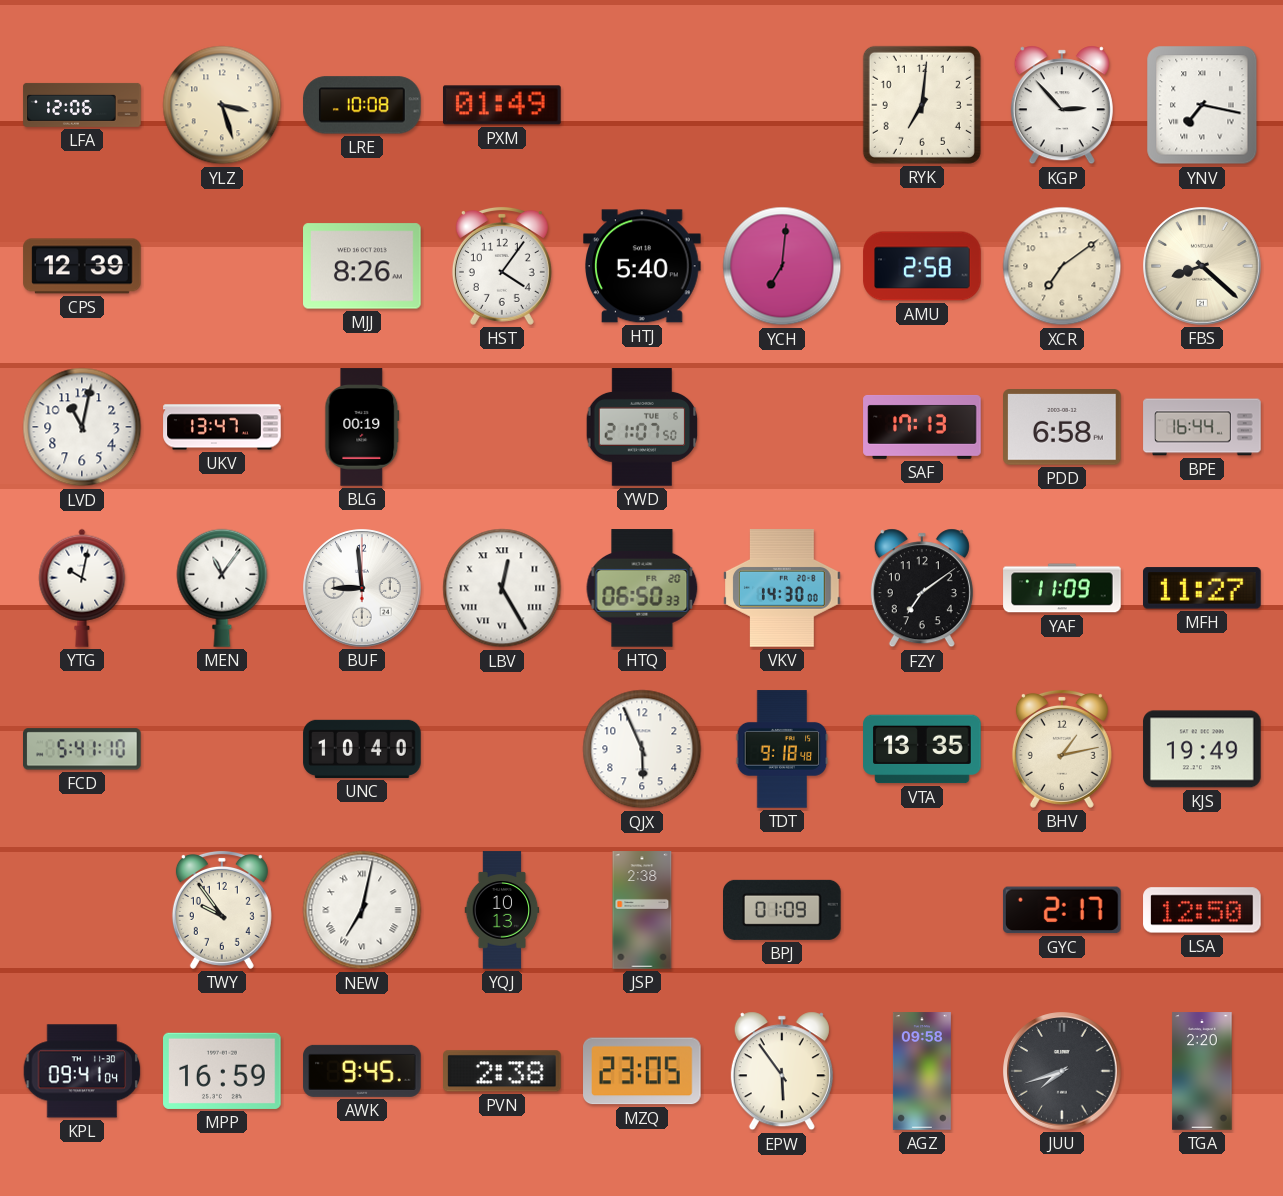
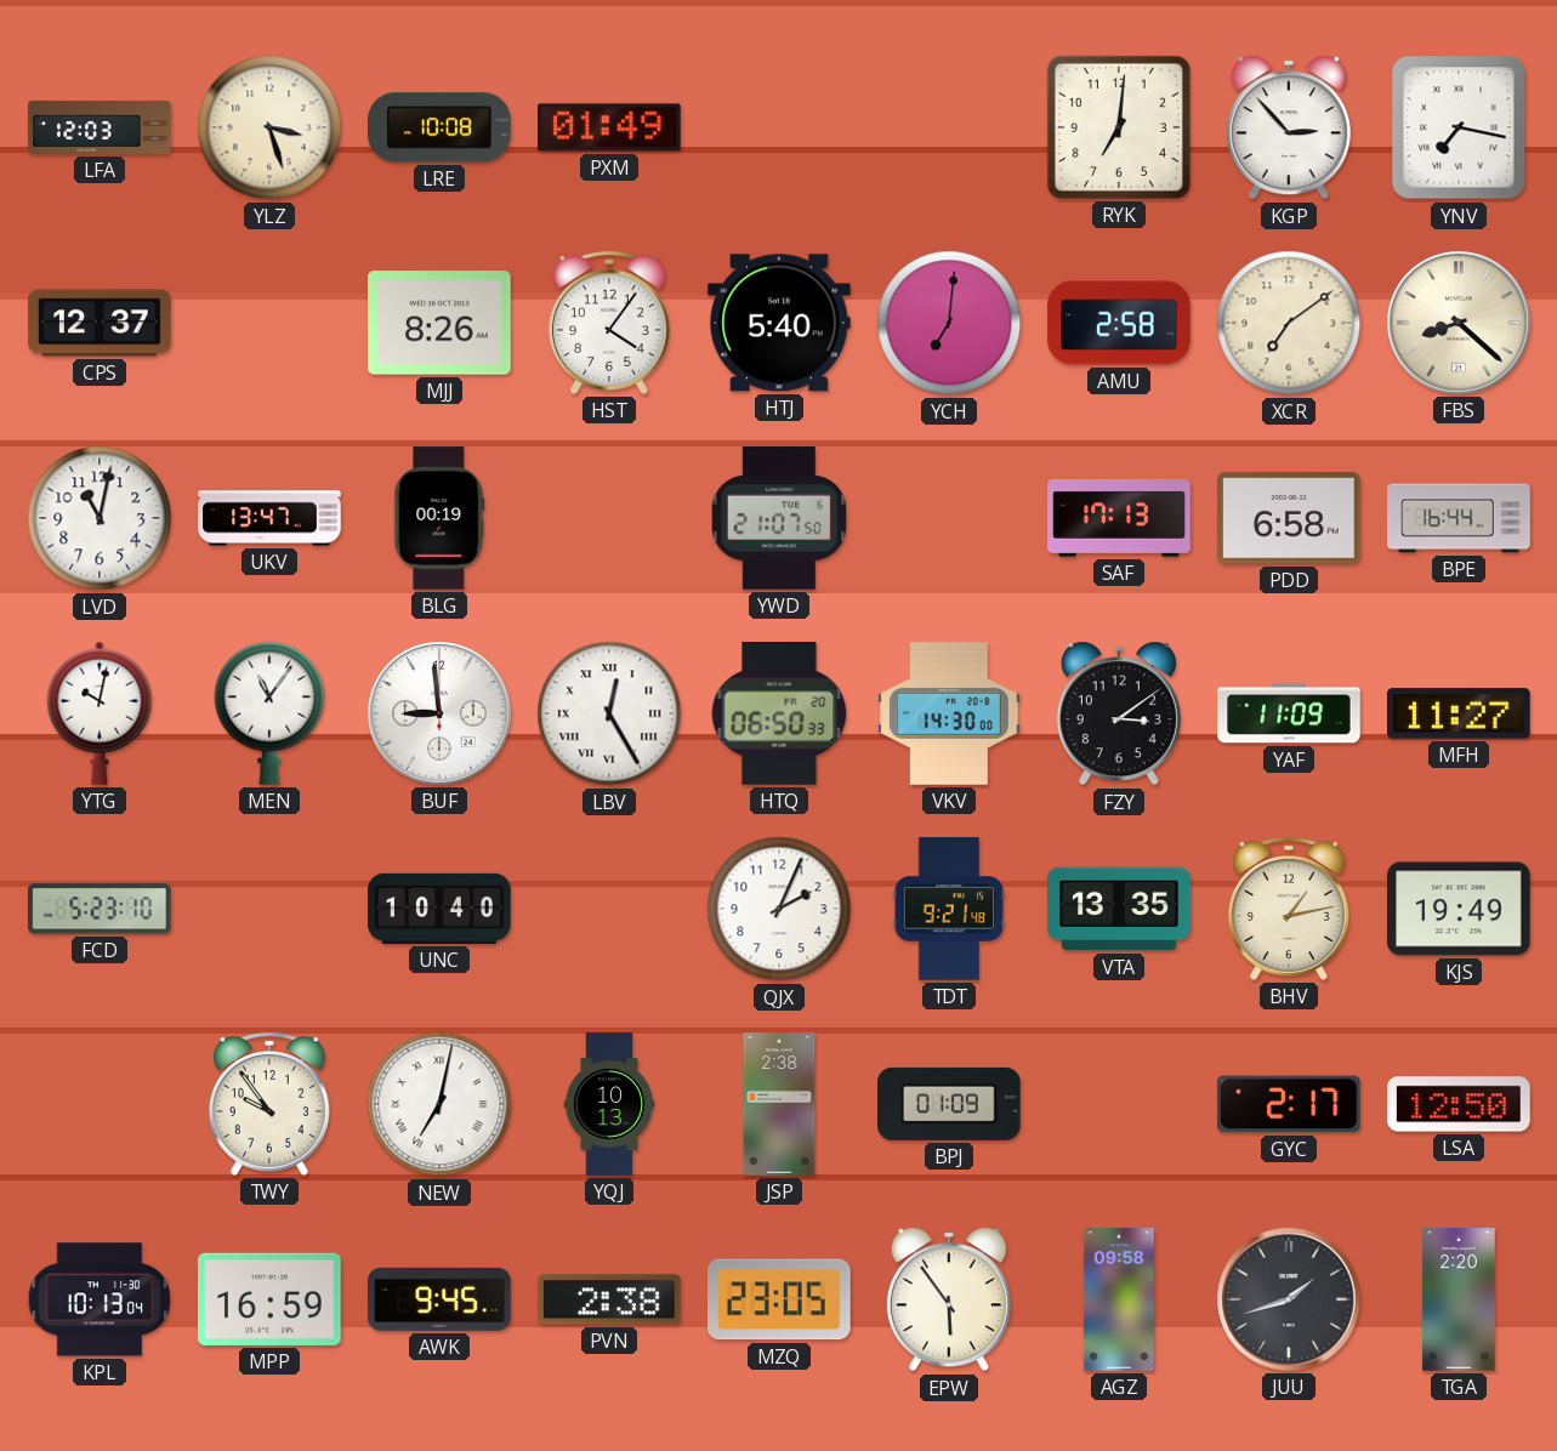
LFA: 12:06 -> 12:03
CPS: 12:39 -> 12:37
FZY: 7:09 -> 3:09
FCD: 5:41 -> 5:23
QJX: 5:56 -> 2:04
TDT: 9:18 -> 9:21
KPL: 09:41 -> 10:13
JUU: 7:42 -> 1:42
